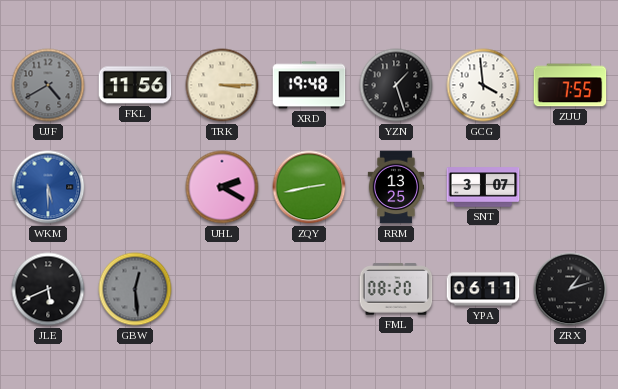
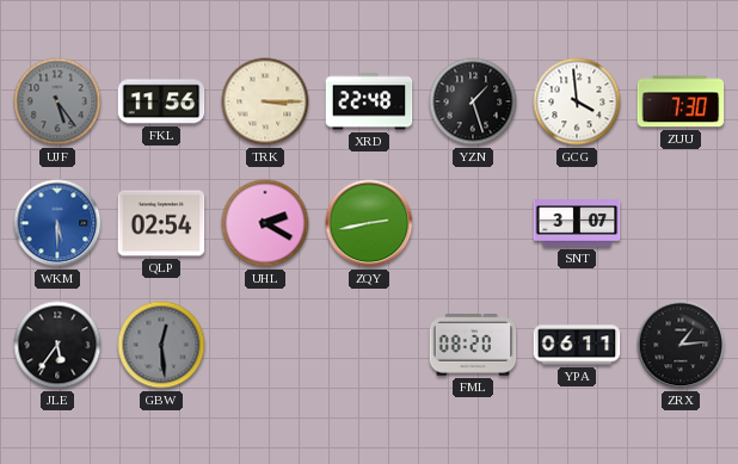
UJF: 4:40 -> 5:24
XRD: 19:48 -> 22:48
ZUU: 7:55 -> 7:30
QLP: none -> 02:54
RRM: 13:25 -> none
JLE: 5:41 -> 5:36
ZRX: 1:12 -> 1:14
